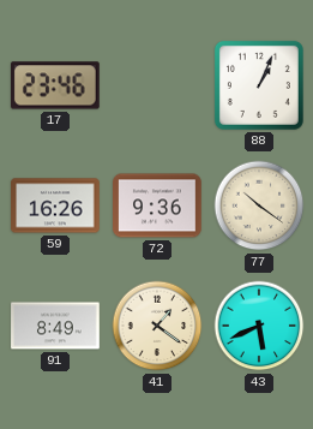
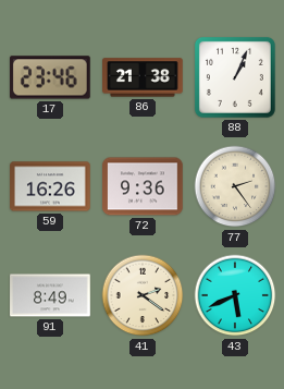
86: none -> 21:38
77: 10:21 -> 2:24
41: 1:21 -> 2:21
